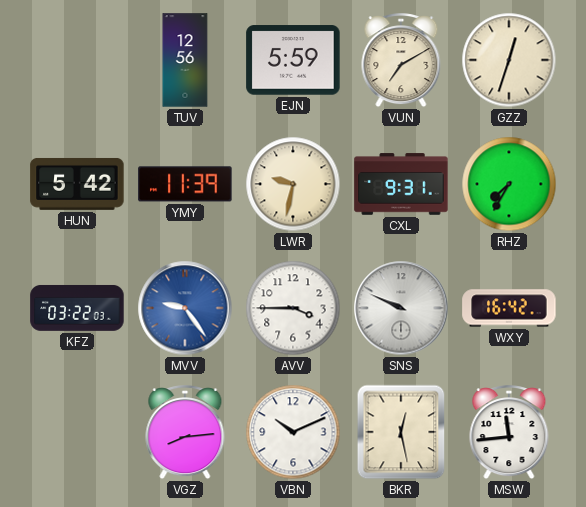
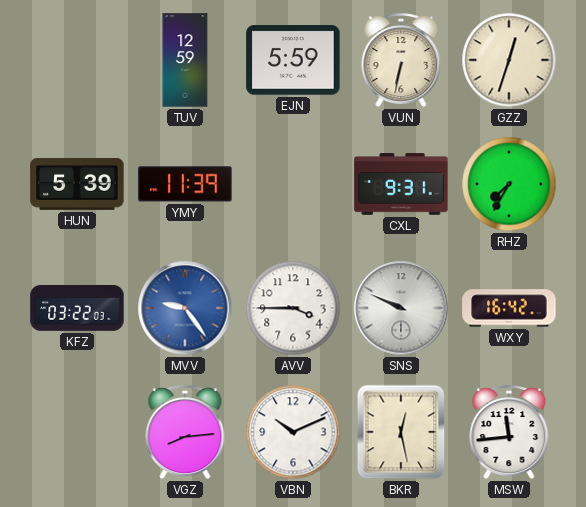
TUV: 12:56 -> 12:59
VUN: 7:10 -> 6:32
HUN: 5:42 -> 5:39
LWR: 9:32 -> none
